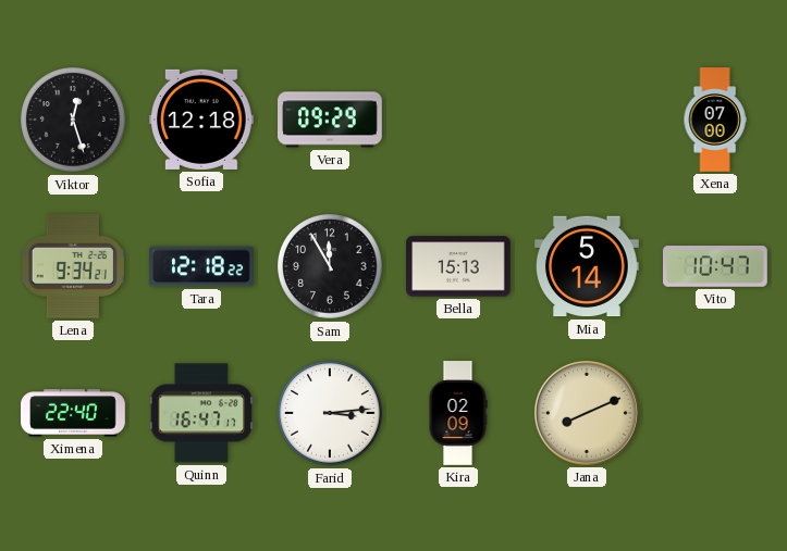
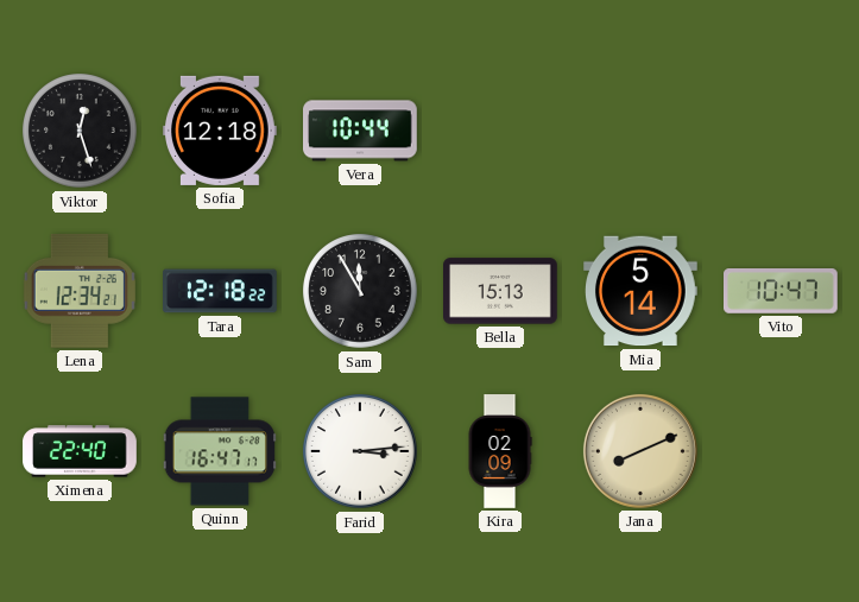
Vera: 09:29 -> 10:44
Xena: 07:00 -> none
Lena: 9:34 -> 12:34
